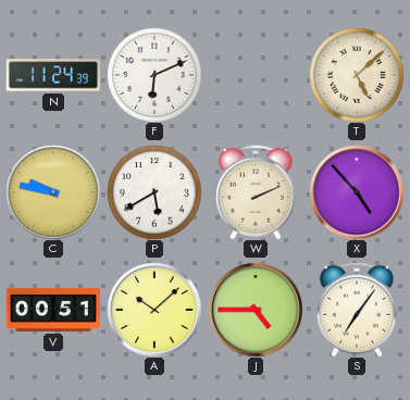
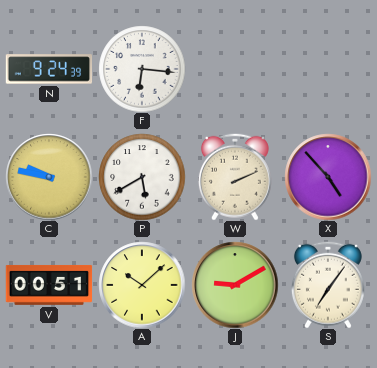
N: 11:24 -> 9:24
F: 6:11 -> 6:16
T: 5:08 -> none
J: 4:45 -> 9:10
